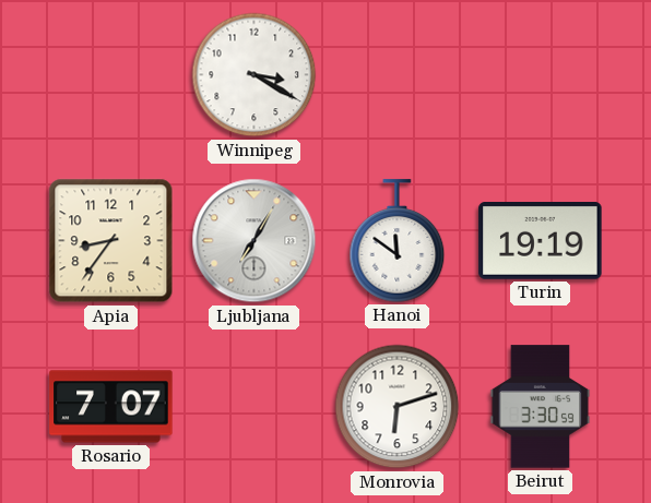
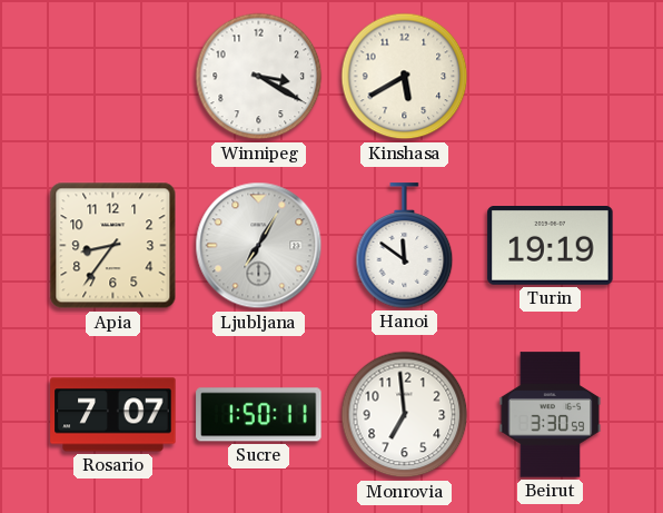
Kinshasa: none -> 5:40
Sucre: none -> 1:50
Monrovia: 6:12 -> 6:59
